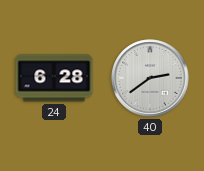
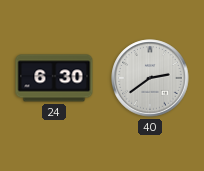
24: 6:28 -> 6:30
